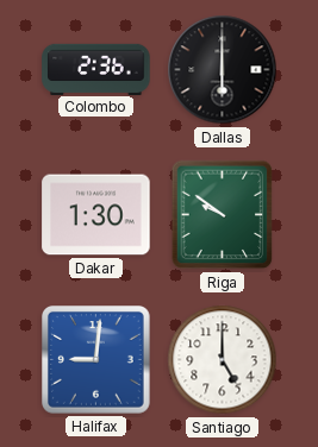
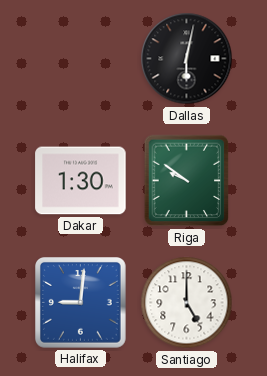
Colombo: 2:36 -> none
Dallas: 6:00 -> 6:02
